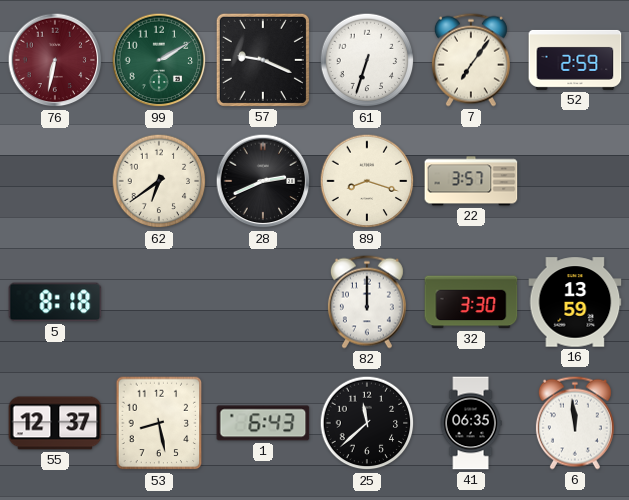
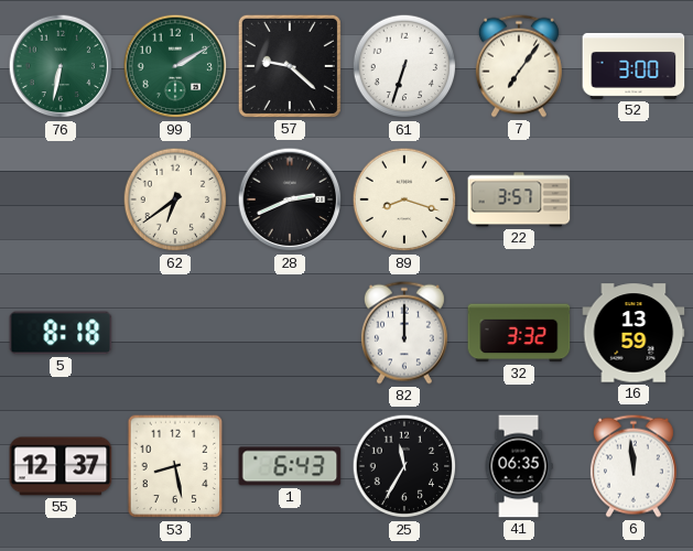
76 dial: burgundy -> green
57: 9:19 -> 9:22
52: 2:59 -> 3:00
32: 3:30 -> 3:32
25: 11:38 -> 11:35
